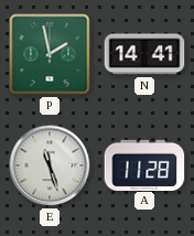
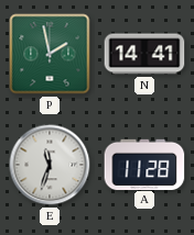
E: 11:27 -> 11:33
